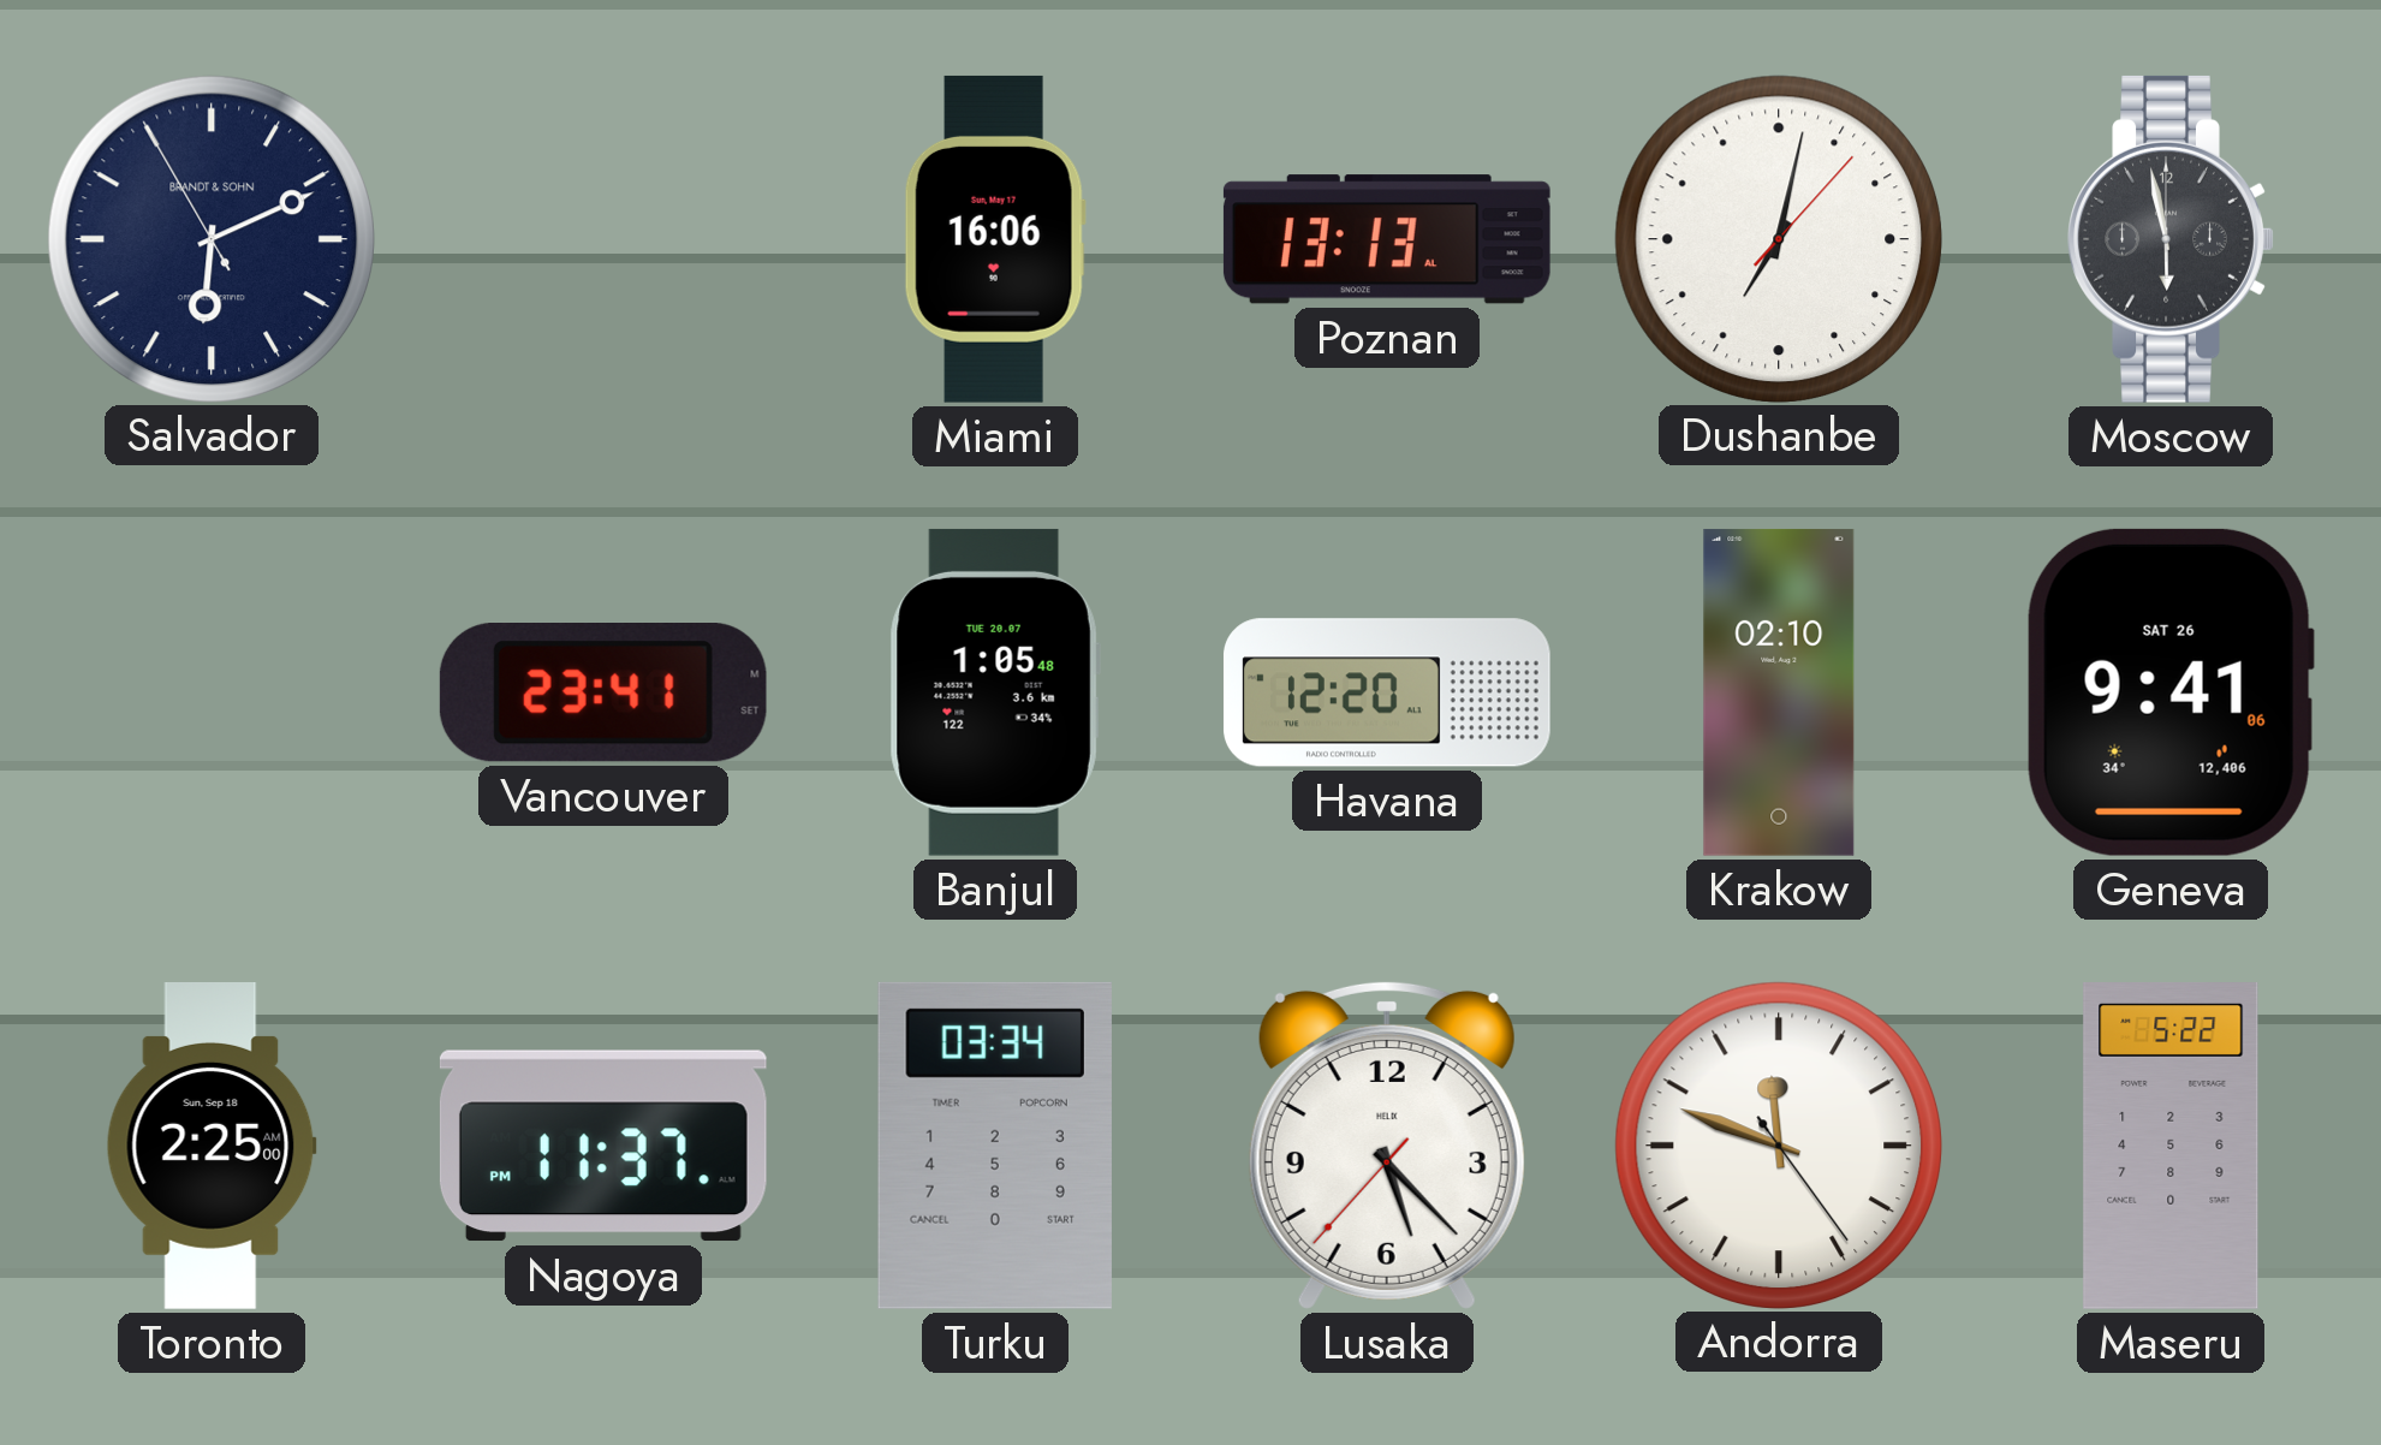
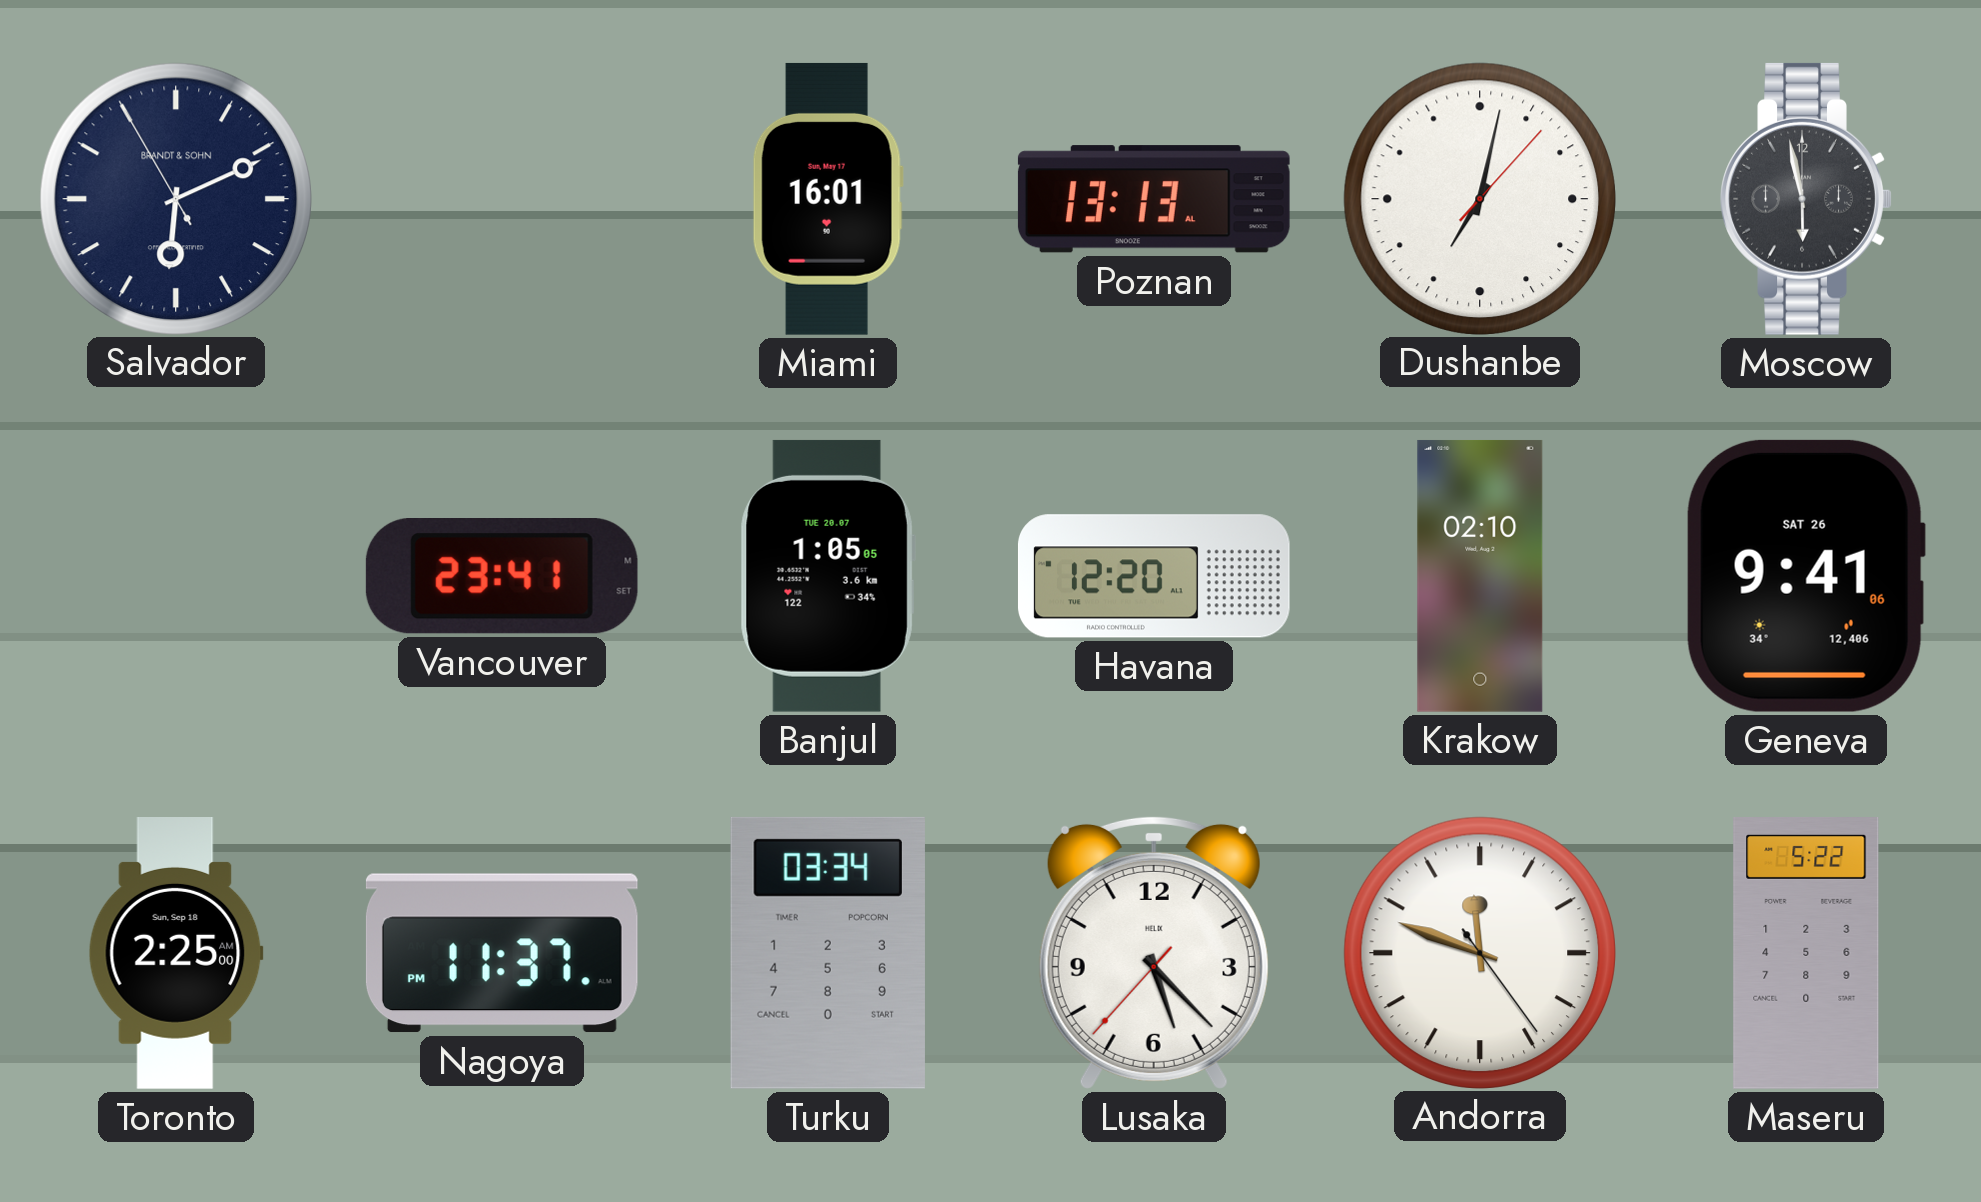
Miami: 16:06 -> 16:01
Banjul: 1:05:48 -> 1:05:05
